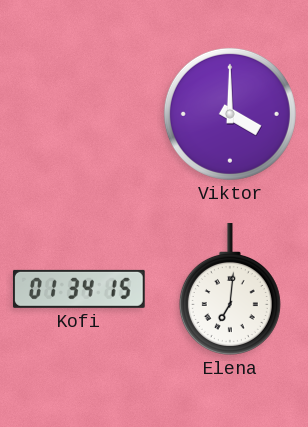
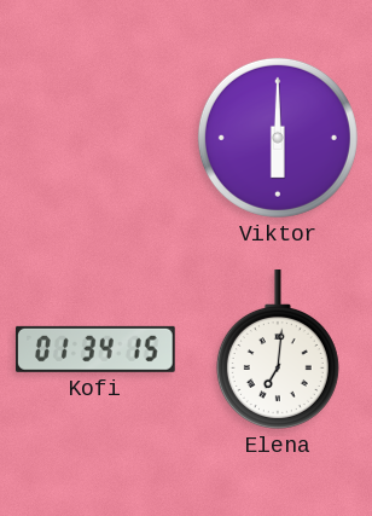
Viktor: 4:00 -> 6:00
